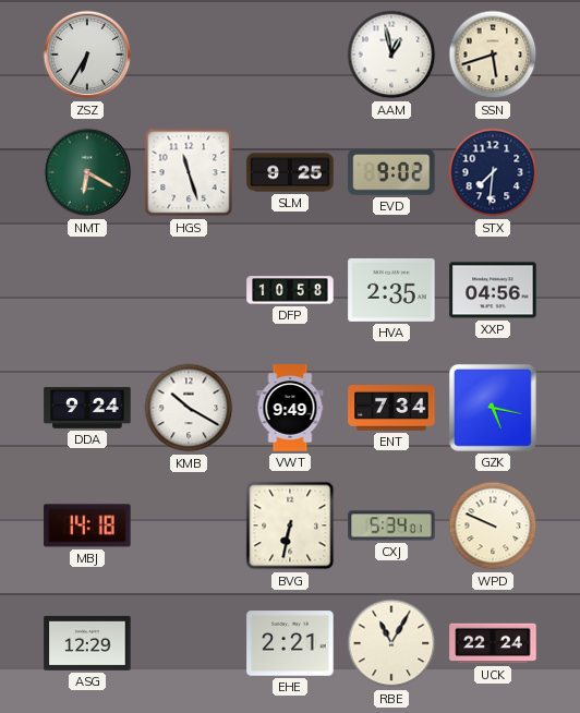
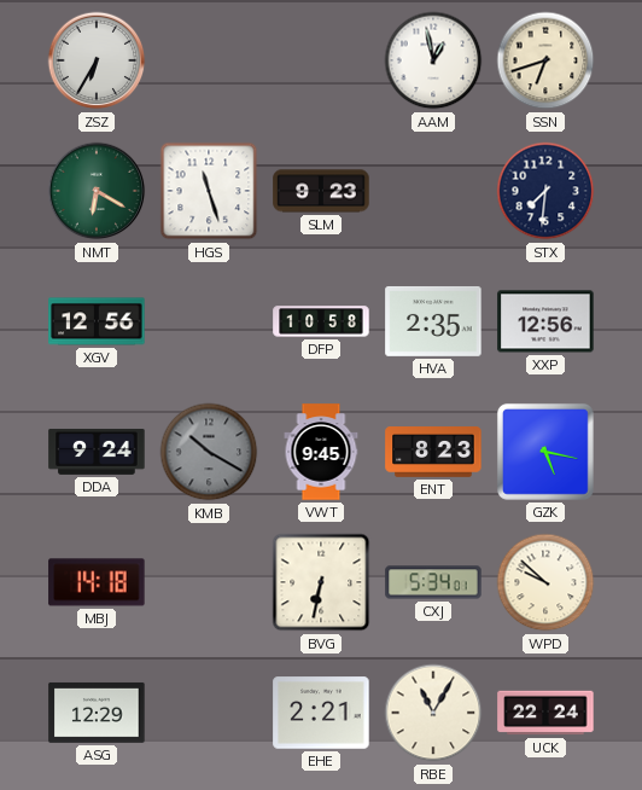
SSN: 5:42 -> 6:42
SLM: 9:25 -> 9:23
EVD: 9:02 -> none
XGV: none -> 12:56
XXP: 04:56 -> 12:56
KMB dial: white -> grey
VWT: 9:49 -> 9:45
ENT: 7:34 -> 8:23
WPD: 9:49 -> 9:52
